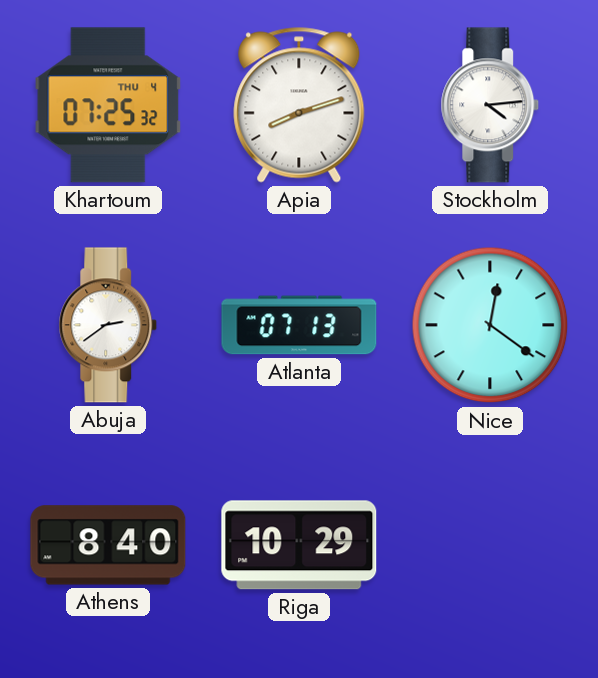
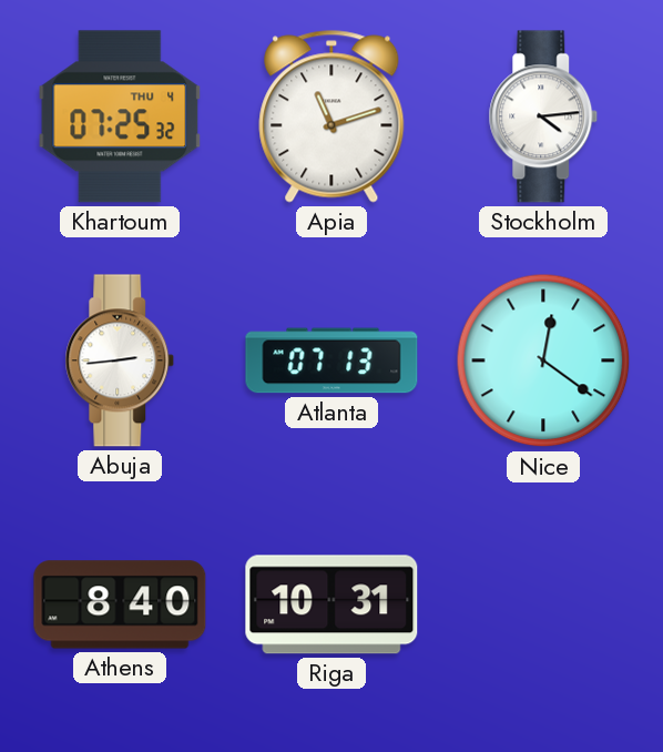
Apia: 8:12 -> 11:12
Abuja: 2:39 -> 2:44
Riga: 10:29 -> 10:31
